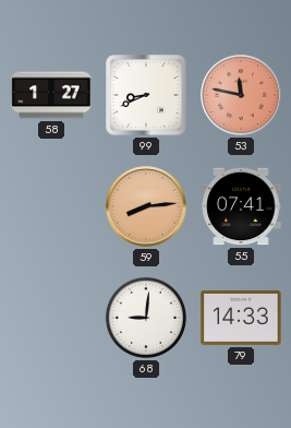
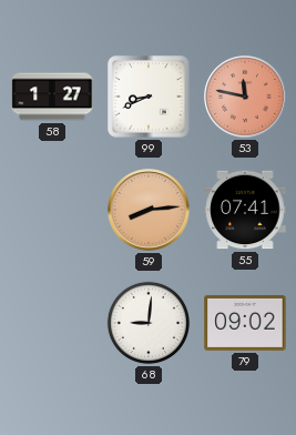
79: 14:33 -> 09:02
